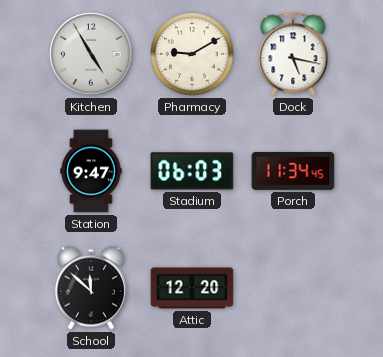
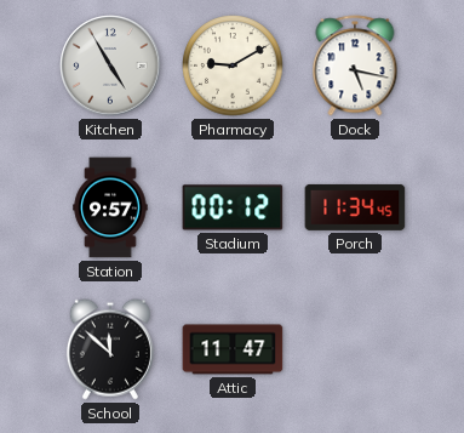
Station: 9:47 -> 9:57
Stadium: 06:03 -> 00:12
Attic: 12:20 -> 11:47
